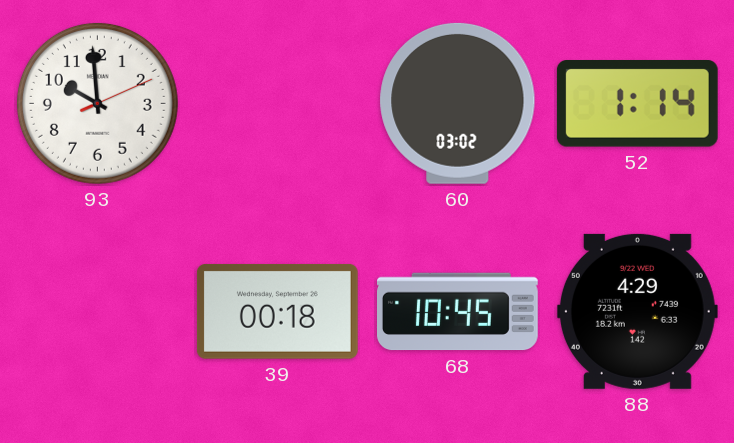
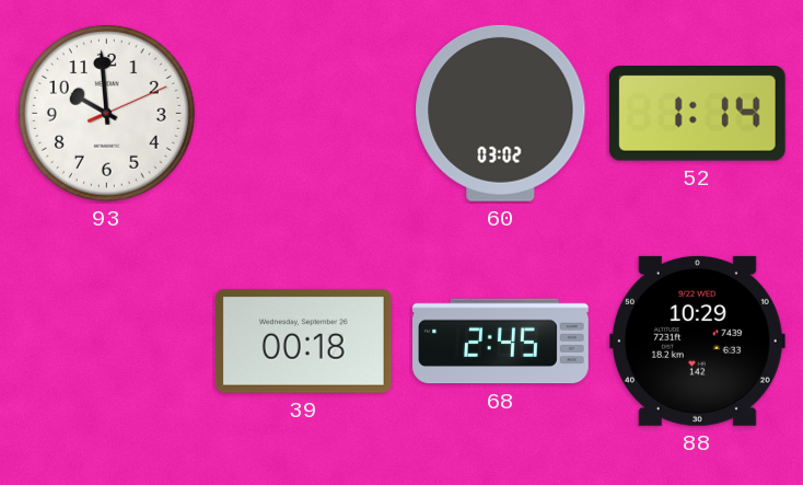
68: 10:45 -> 2:45
88: 4:29 -> 10:29
